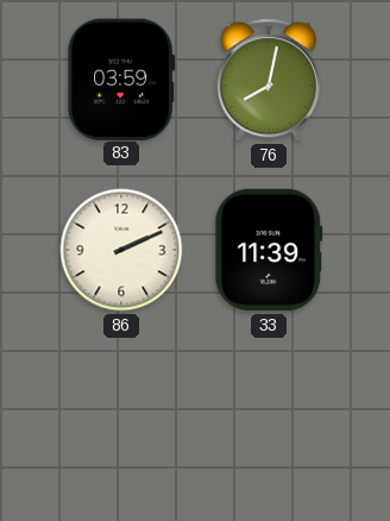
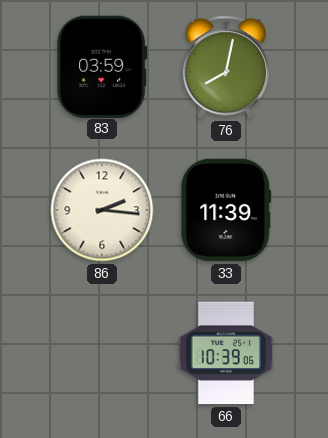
86: 2:11 -> 2:16
66: none -> 10:39
